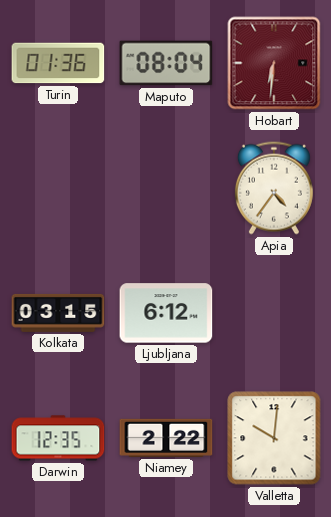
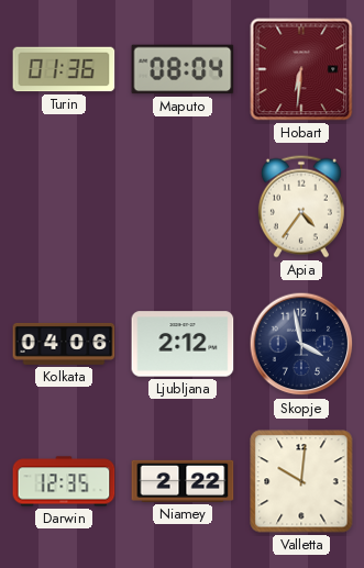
Kolkata: 03:15 -> 04:06
Ljubljana: 6:12 -> 2:12
Skopje: none -> 3:58
